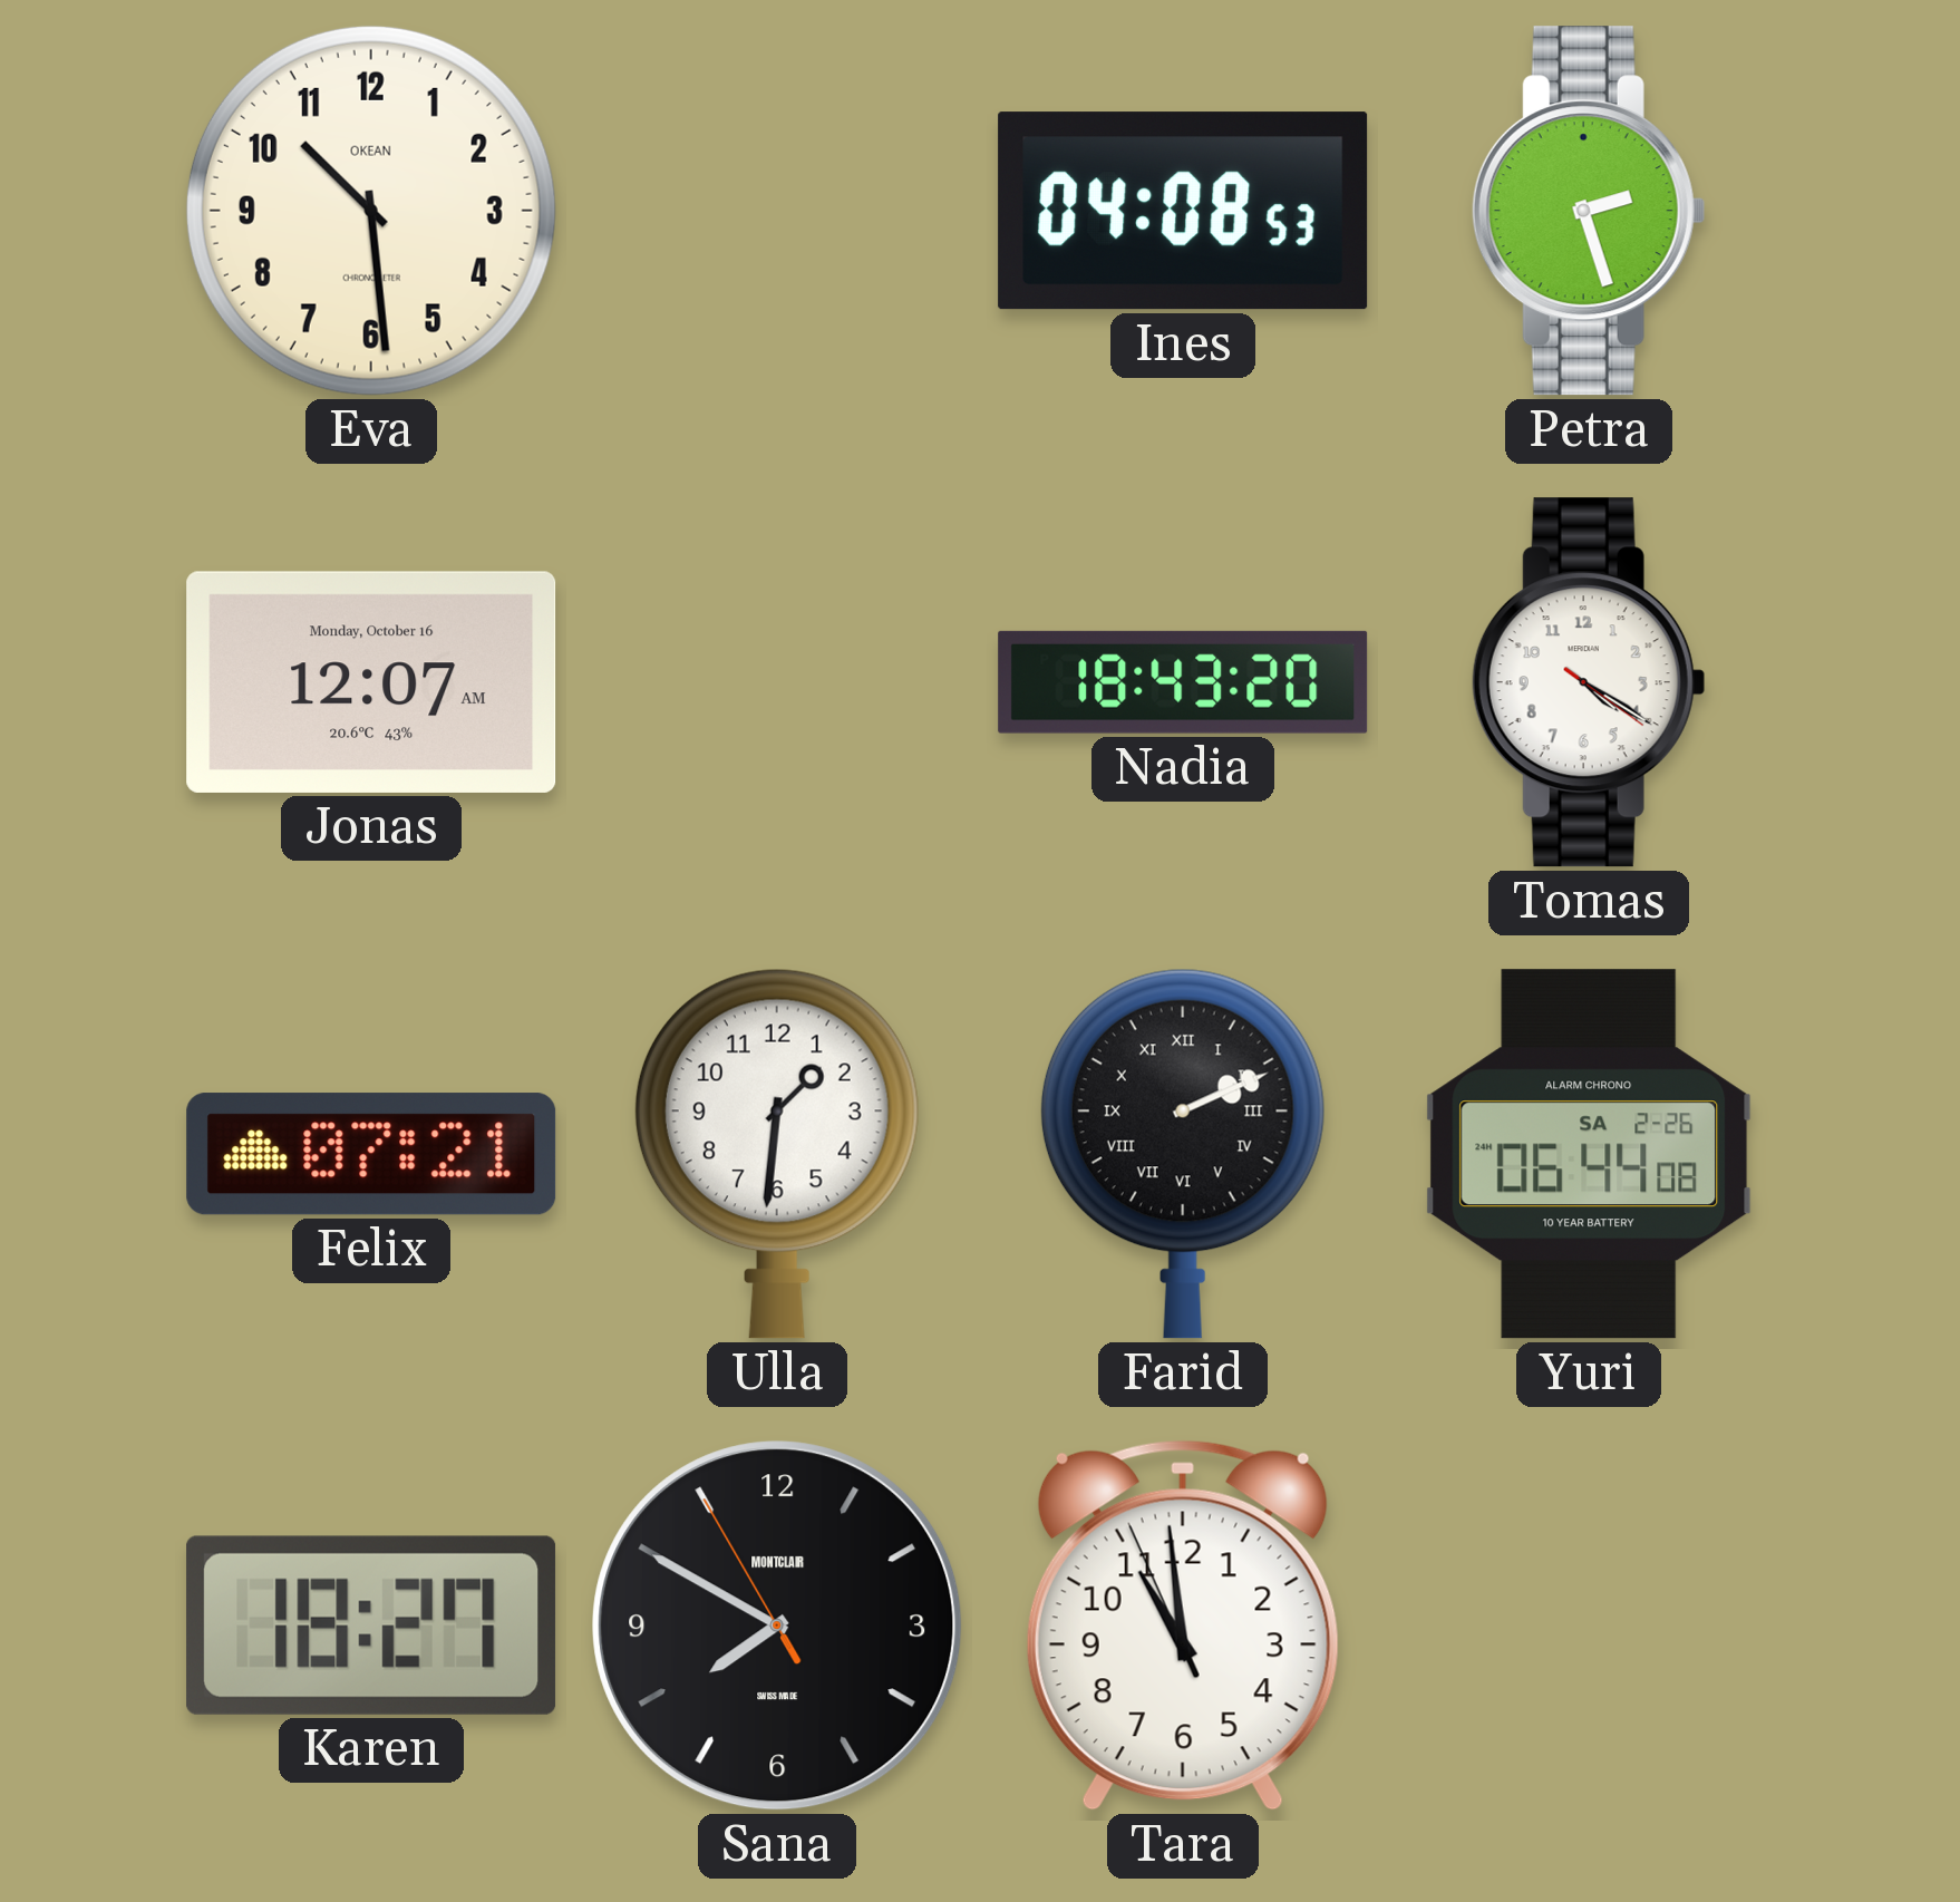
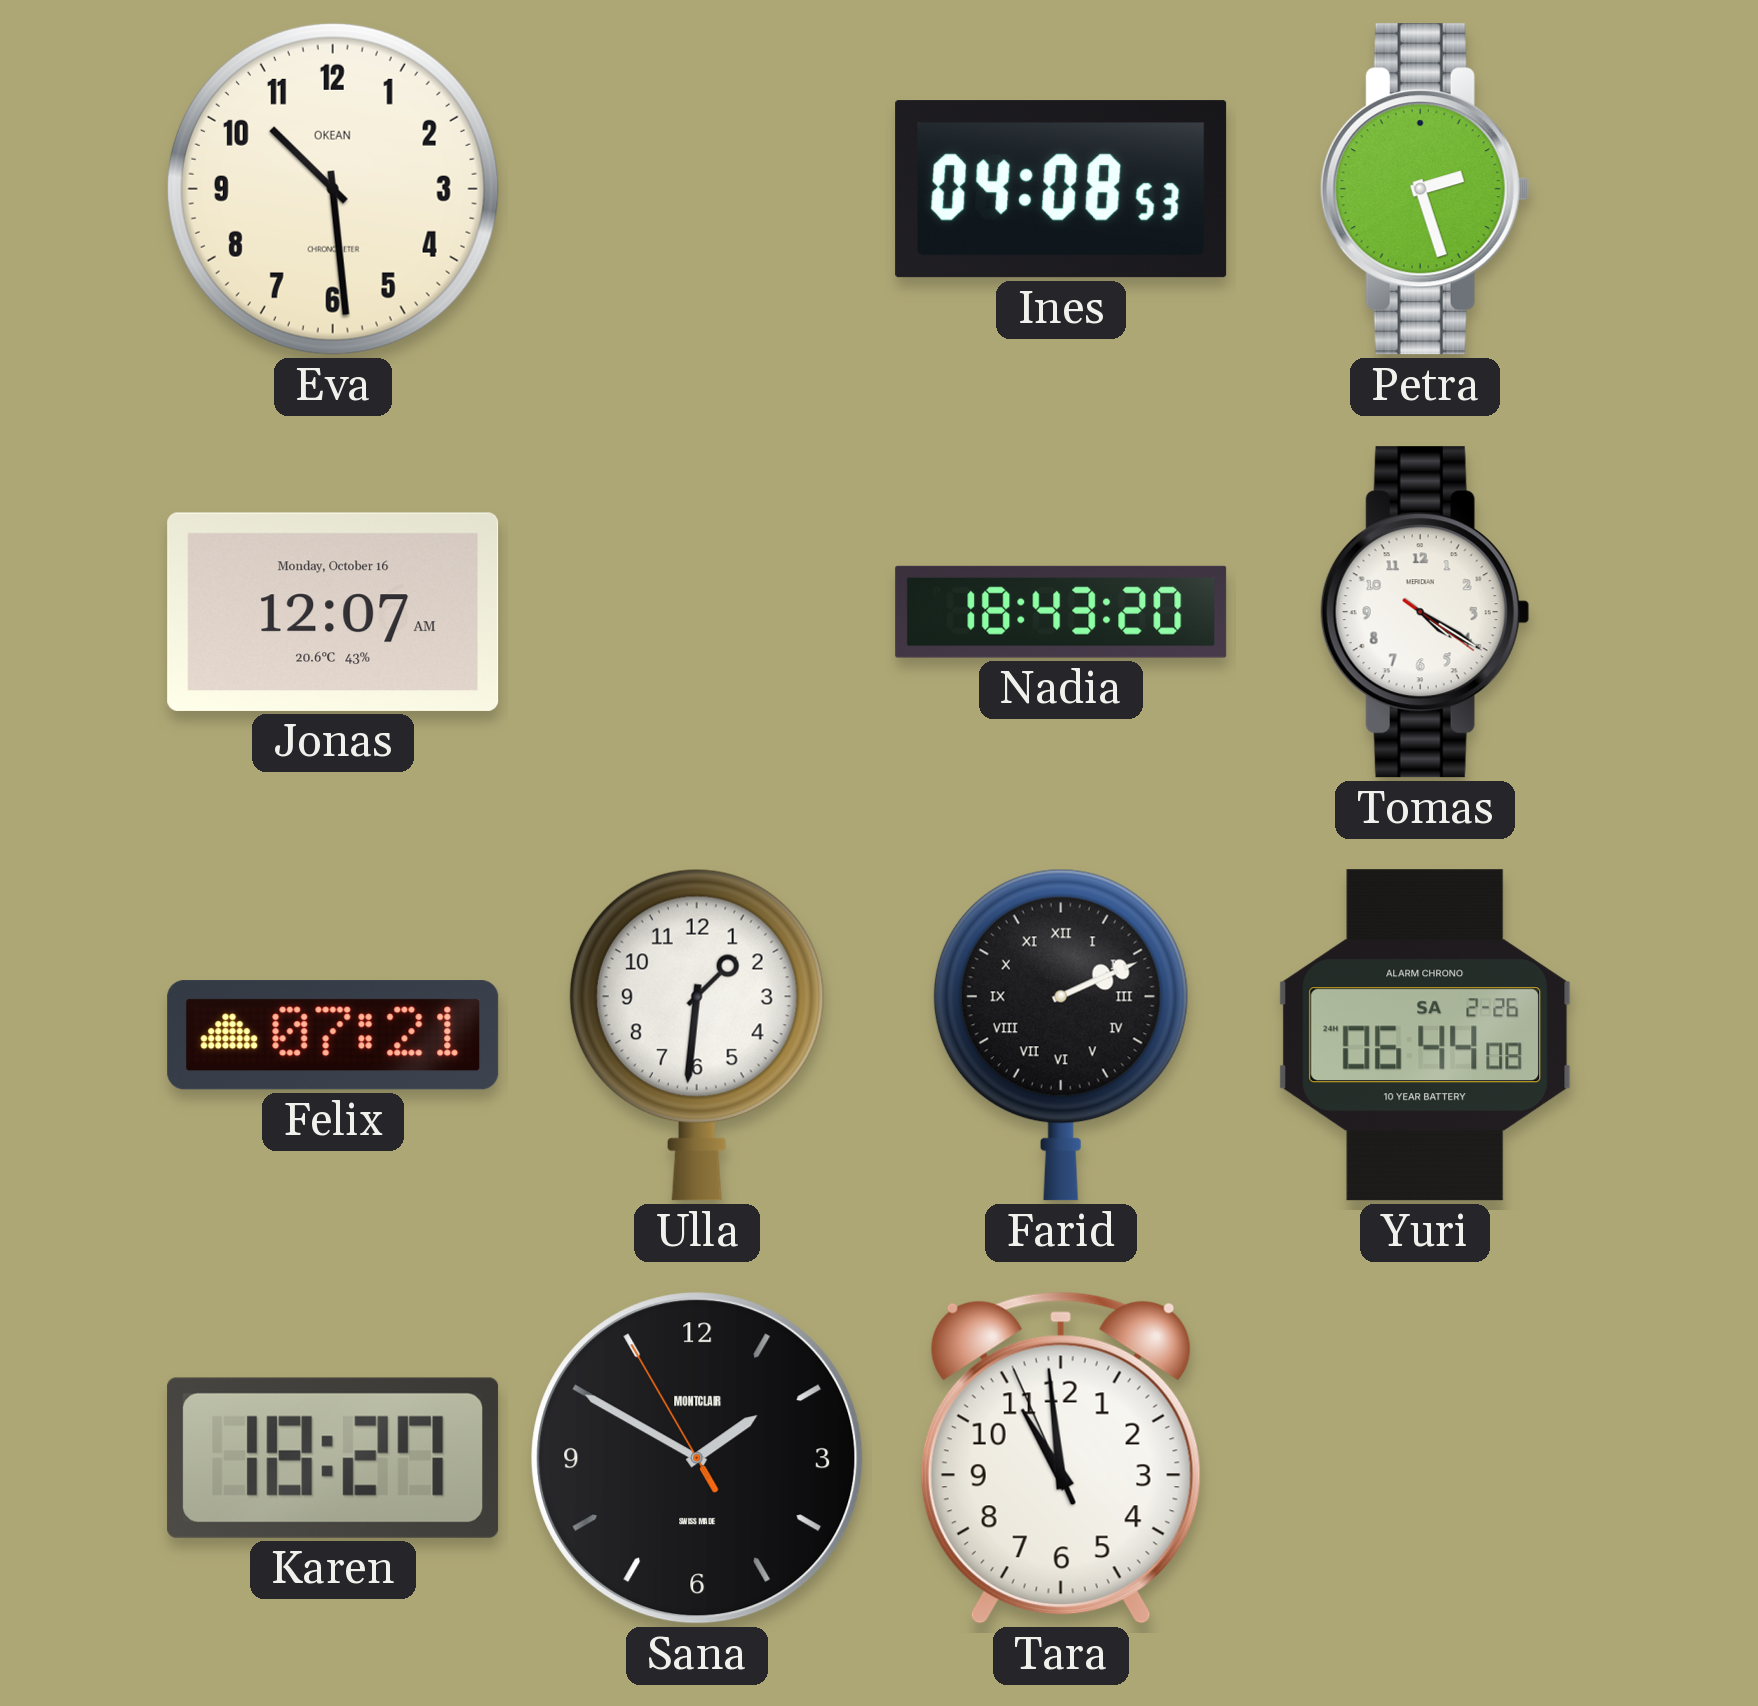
Sana: 7:49 -> 1:49
